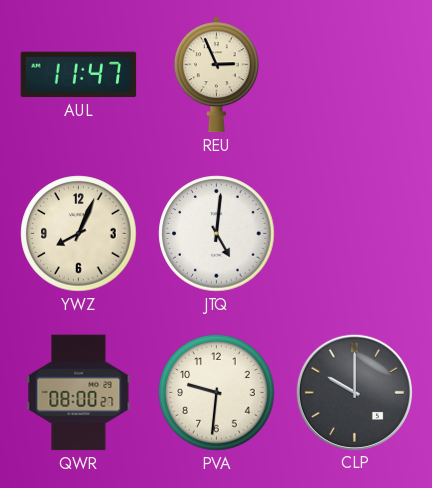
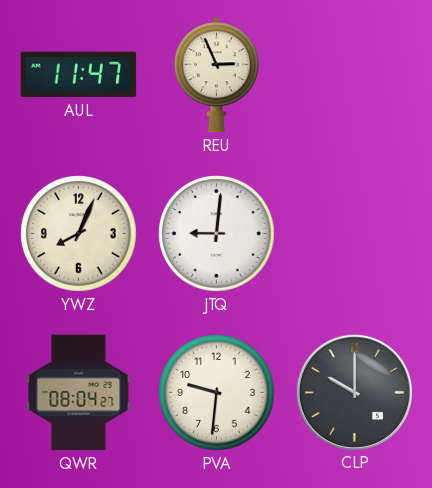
JTQ: 5:01 -> 9:01
QWR: 08:00 -> 08:04
